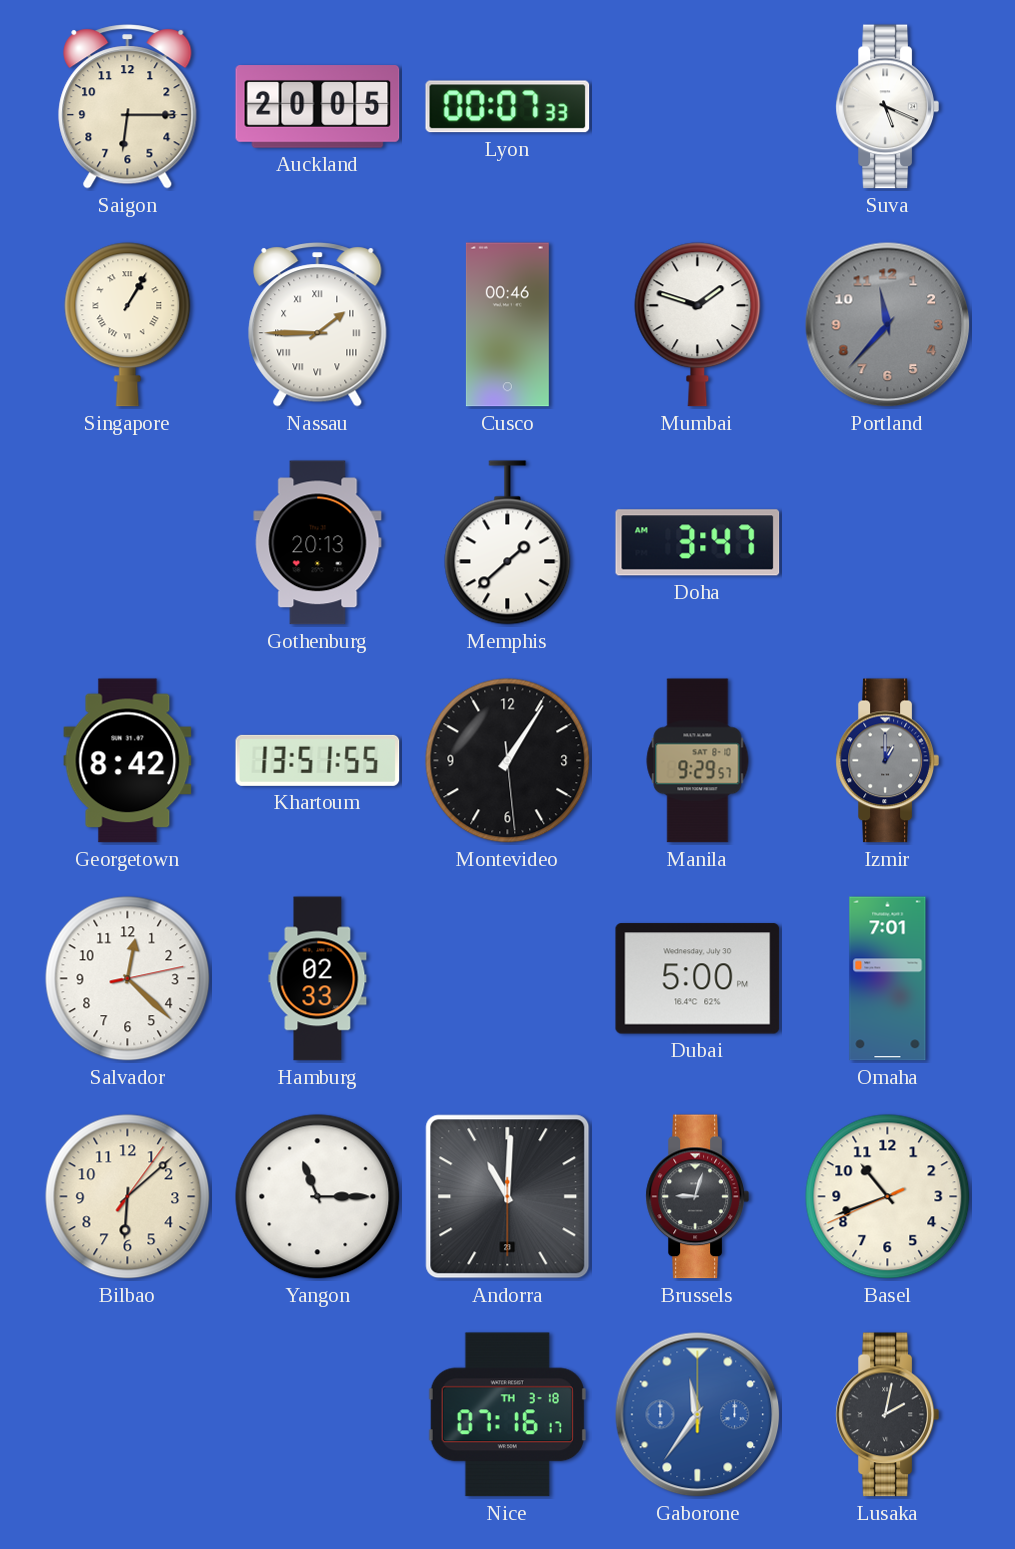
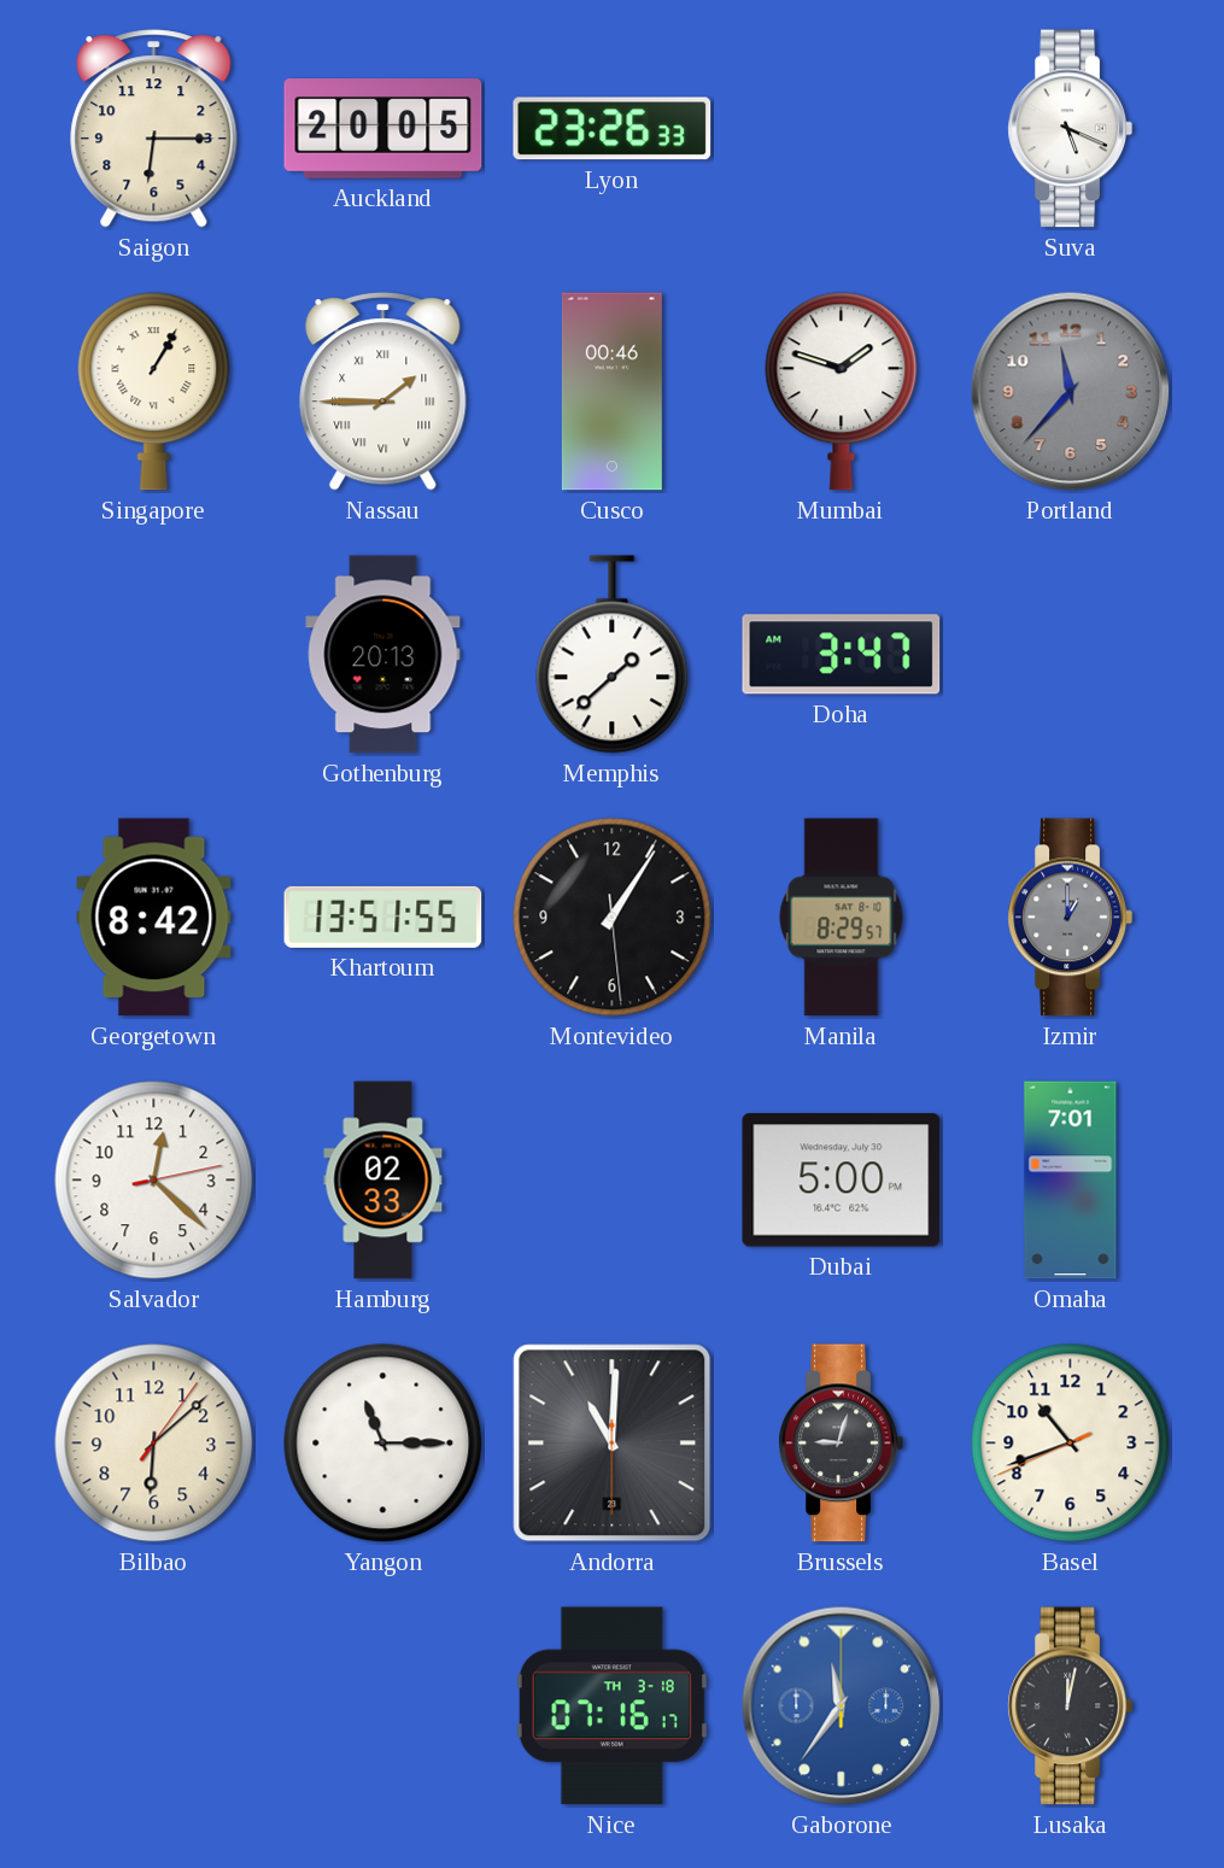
Lyon: 00:07 -> 23:26
Manila: 9:29 -> 8:29
Lusaka: 2:02 -> 12:02
